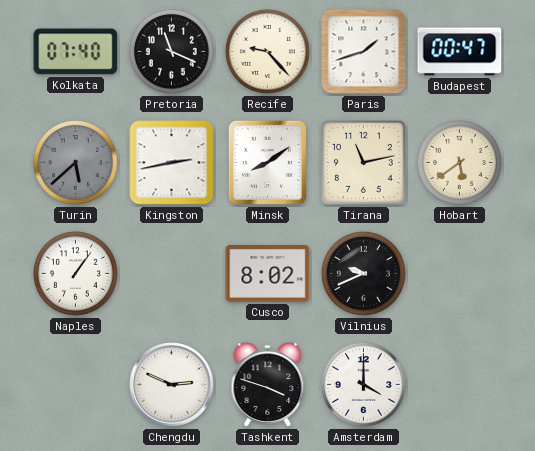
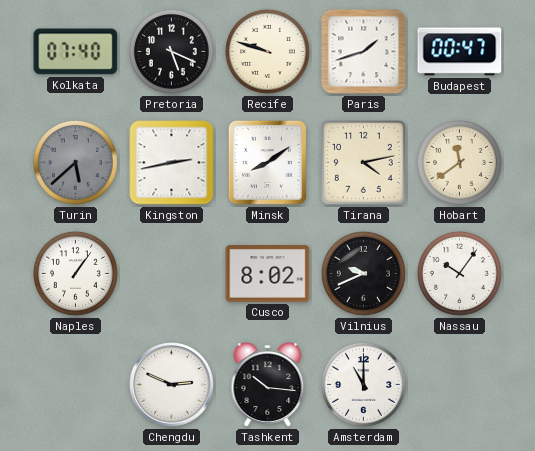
Pretoria: 11:19 -> 5:19
Recife: 9:23 -> 9:48
Tirana: 11:13 -> 4:13
Hobart: 5:39 -> 11:39
Nassau: none -> 10:06
Tashkent: 3:48 -> 10:16
Amsterdam: 4:00 -> 11:00
